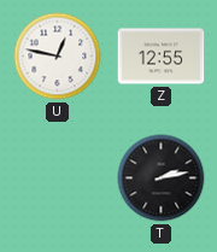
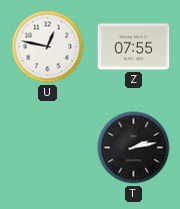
Z: 12:55 -> 07:55
